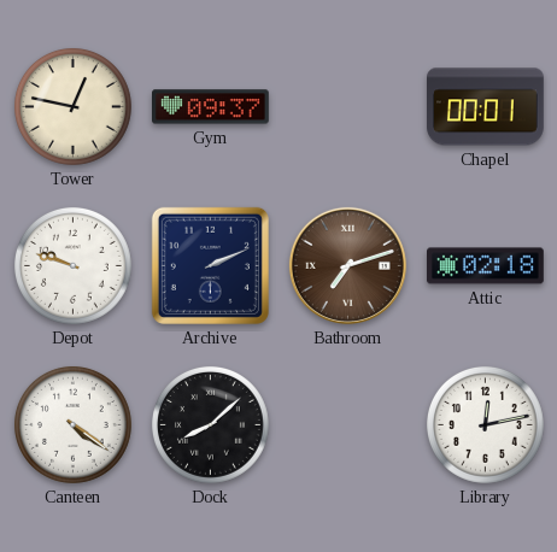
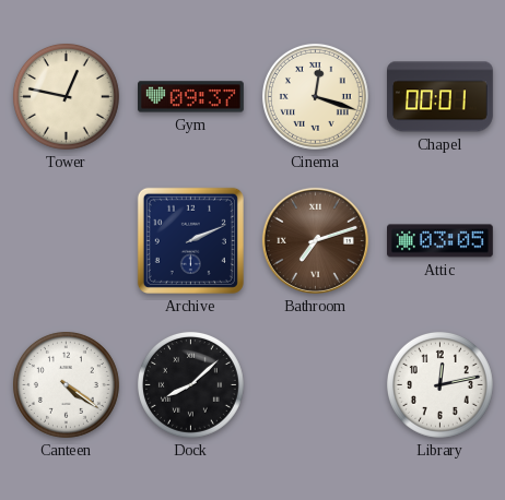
Cinema: none -> 12:18
Depot: 9:48 -> none
Attic: 02:18 -> 03:05
